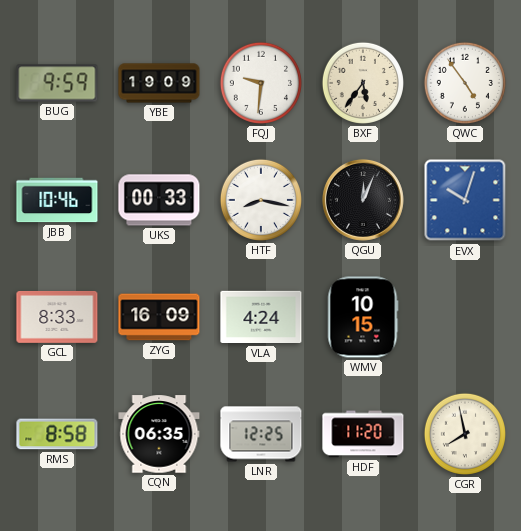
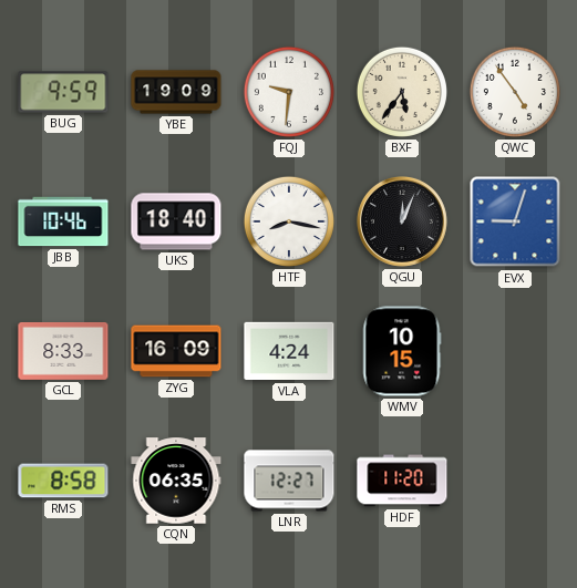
UKS: 00:33 -> 18:40
EVX: 10:03 -> 9:03
LNR: 12:25 -> 12:27
CGR: 7:58 -> none
